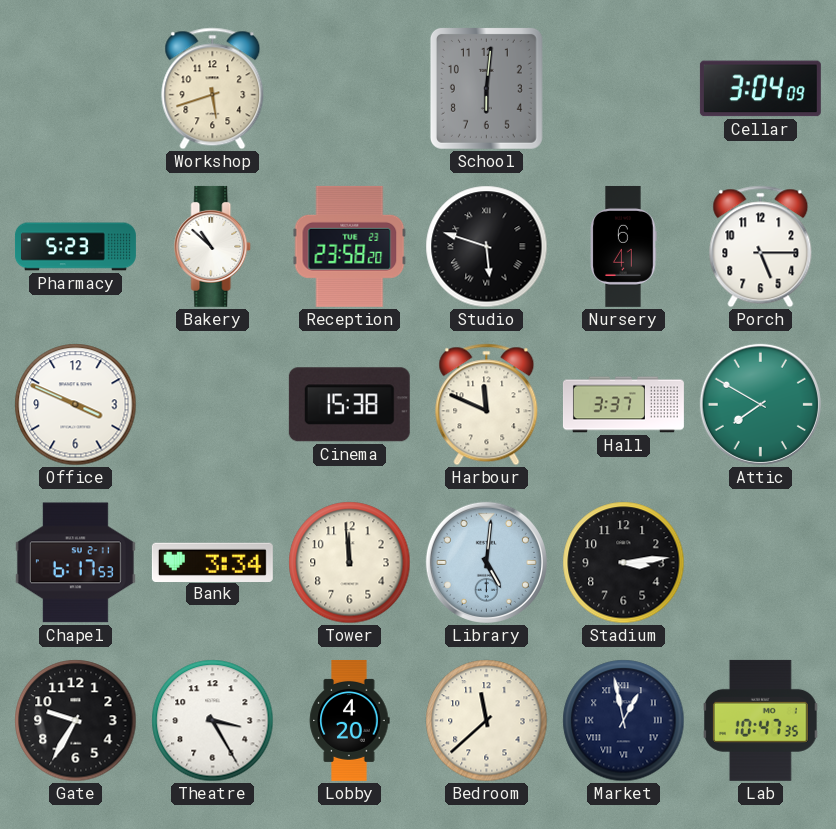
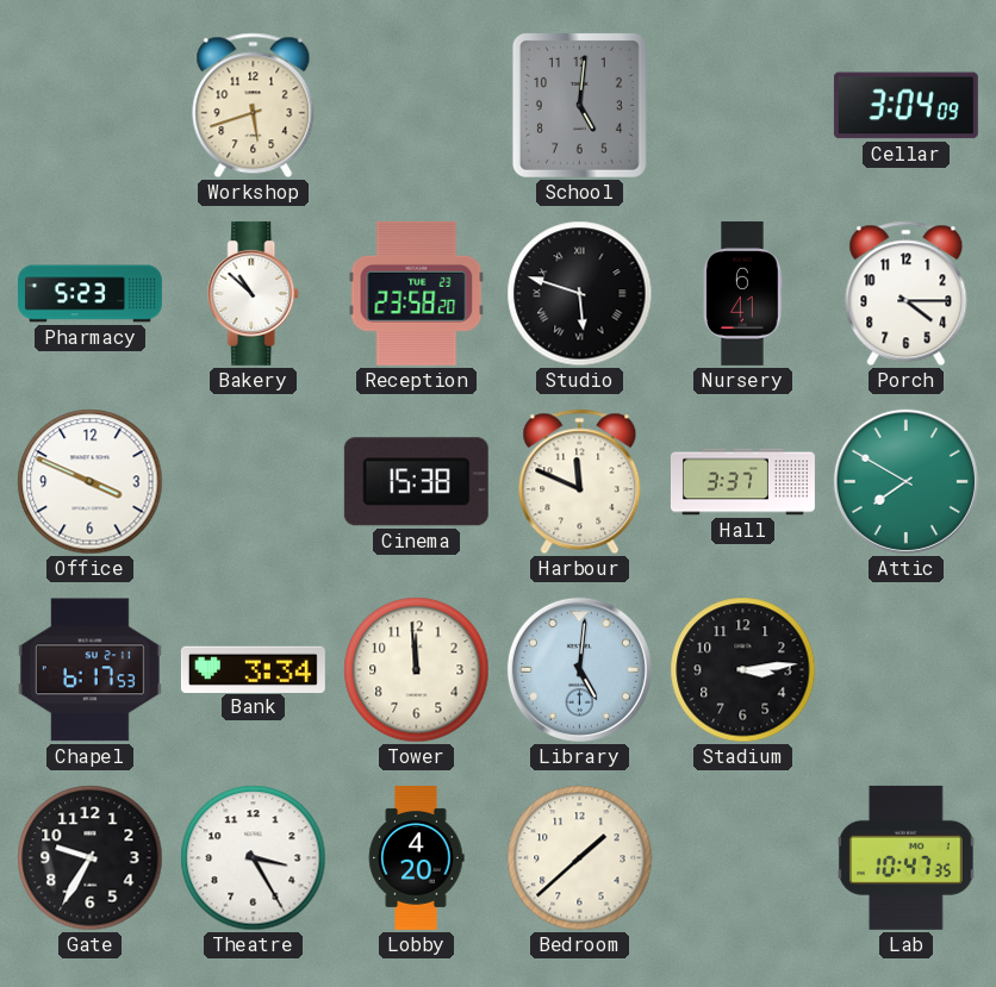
School: 6:01 -> 5:01
Porch: 5:15 -> 4:15
Bedroom: 11:38 -> 1:38
Market: 12:58 -> none
